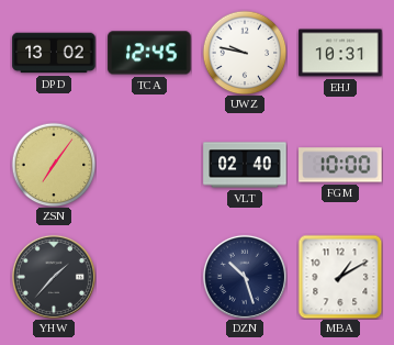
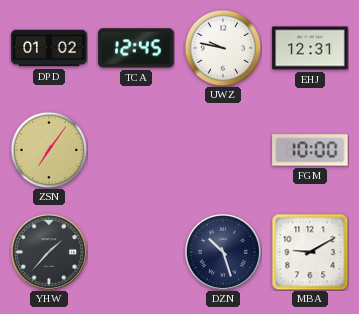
DPD: 13:02 -> 01:02
EHJ: 10:31 -> 12:31
VLT: 02:40 -> none
MBA: 1:10 -> 9:10
